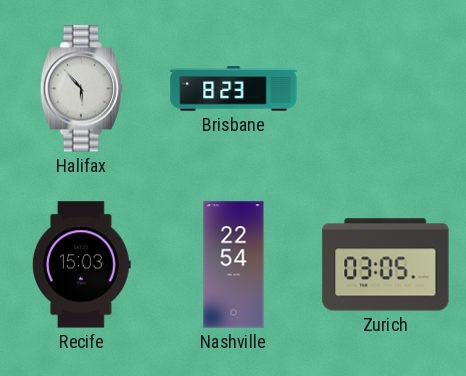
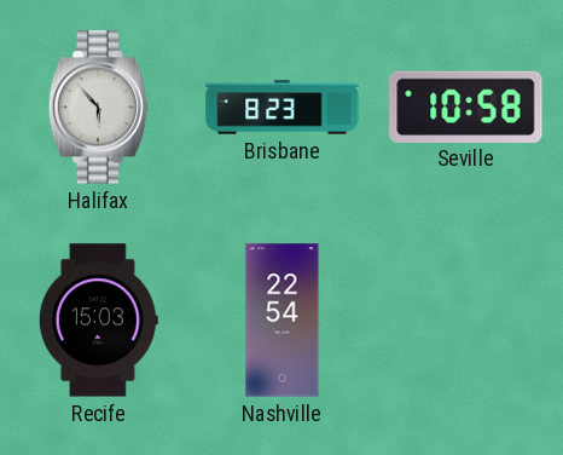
Seville: none -> 10:58
Zurich: 03:05 -> none
